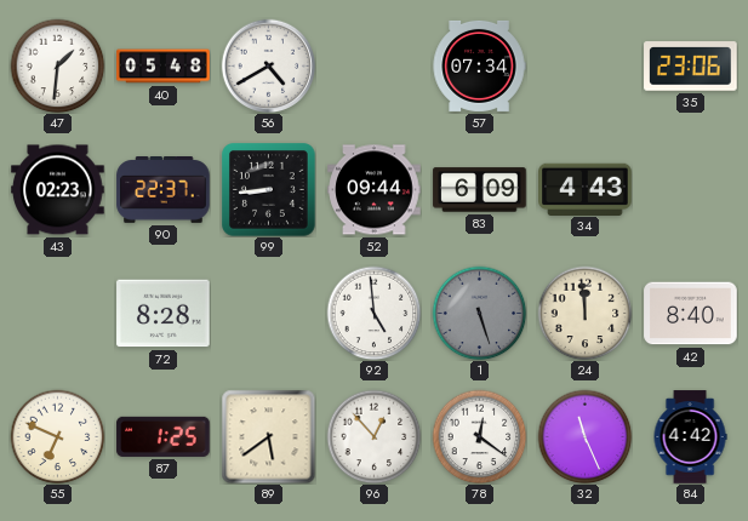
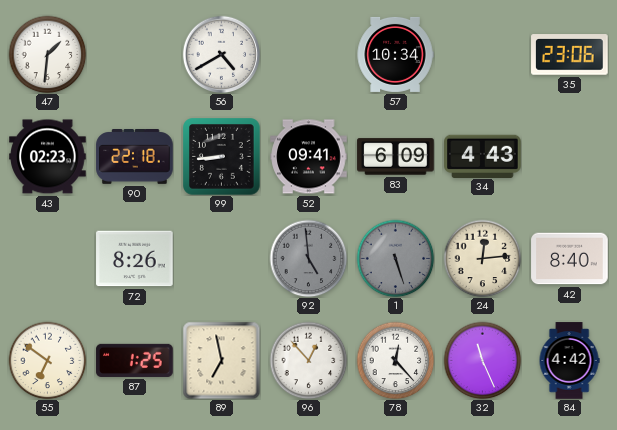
40: 05:48 -> none
57: 07:34 -> 10:34
90: 22:37 -> 22:18
52: 09:44 -> 09:41
72: 8:28 -> 8:26
92 dial: white -> grey
24: 11:59 -> 12:14
55: 6:49 -> 6:51
89: 5:39 -> 6:58
78: 12:21 -> 12:23
